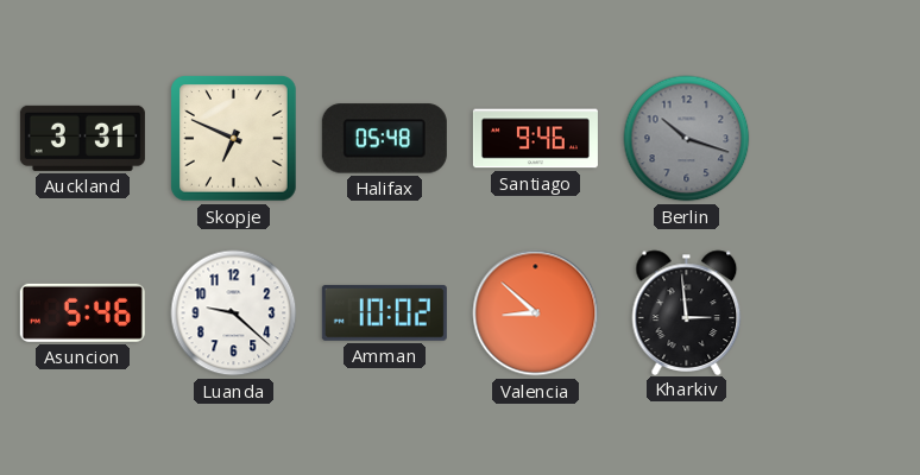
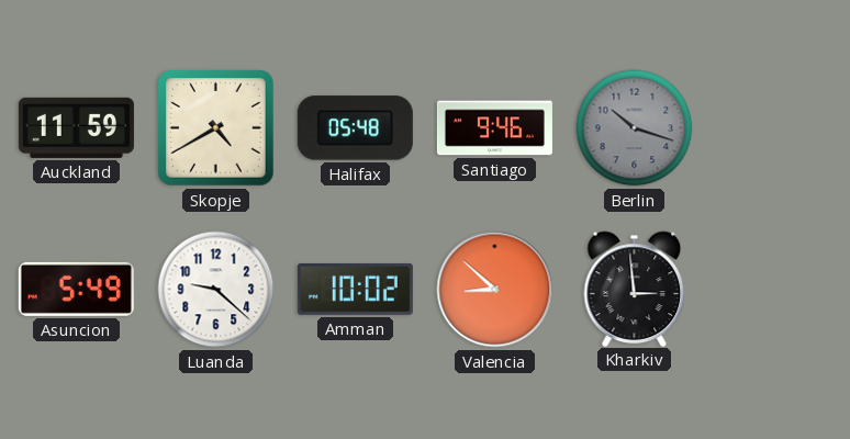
Auckland: 3:31 -> 11:59
Skopje: 6:49 -> 4:40
Asuncion: 5:46 -> 5:49
